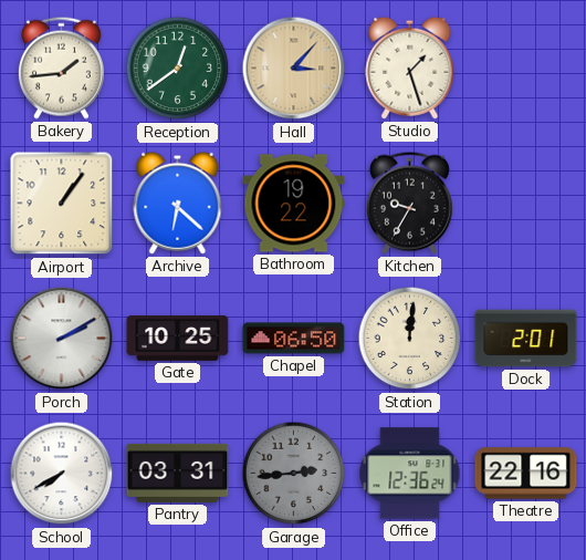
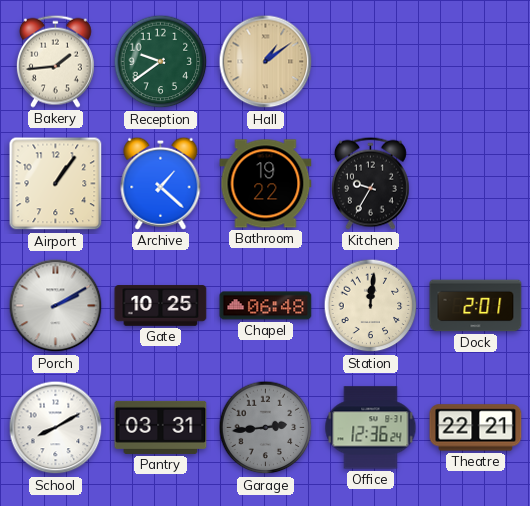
Reception: 12:39 -> 9:39
Hall: 3:07 -> 1:09
Studio: 1:27 -> none
Archive: 6:22 -> 1:22
Chapel: 06:50 -> 06:48
School: 7:40 -> 8:10
Theatre: 22:16 -> 22:21
